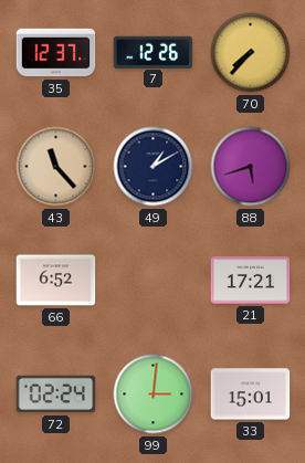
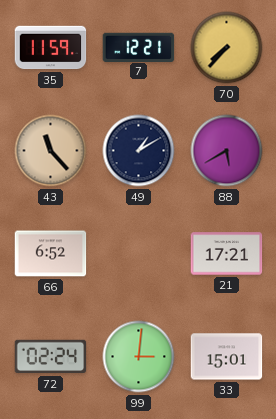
35: 12:37 -> 11:59
7: 12:26 -> 12:21
88: 5:42 -> 5:40
